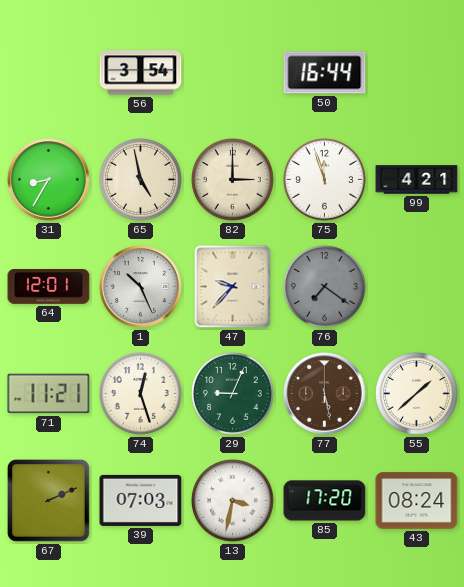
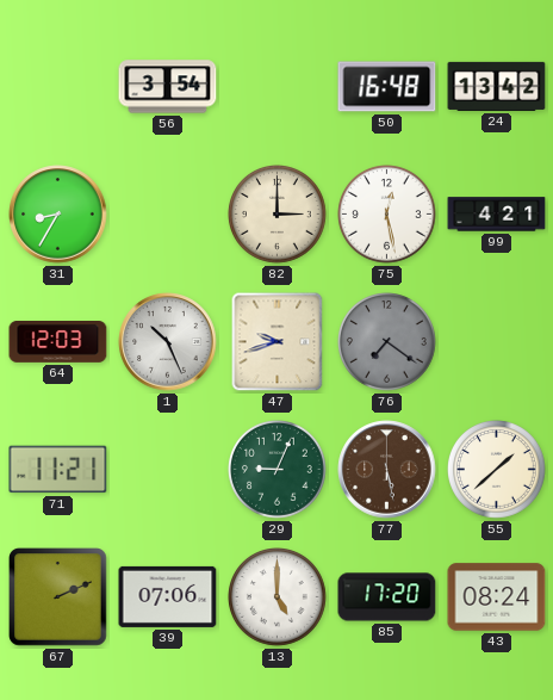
50: 16:44 -> 16:48
24: none -> 13:42
65: 4:58 -> none
75: 11:57 -> 12:28
64: 12:01 -> 12:03
47: 9:37 -> 9:42
74: 12:27 -> none
39: 07:03 -> 07:06
13: 3:32 -> 5:00
